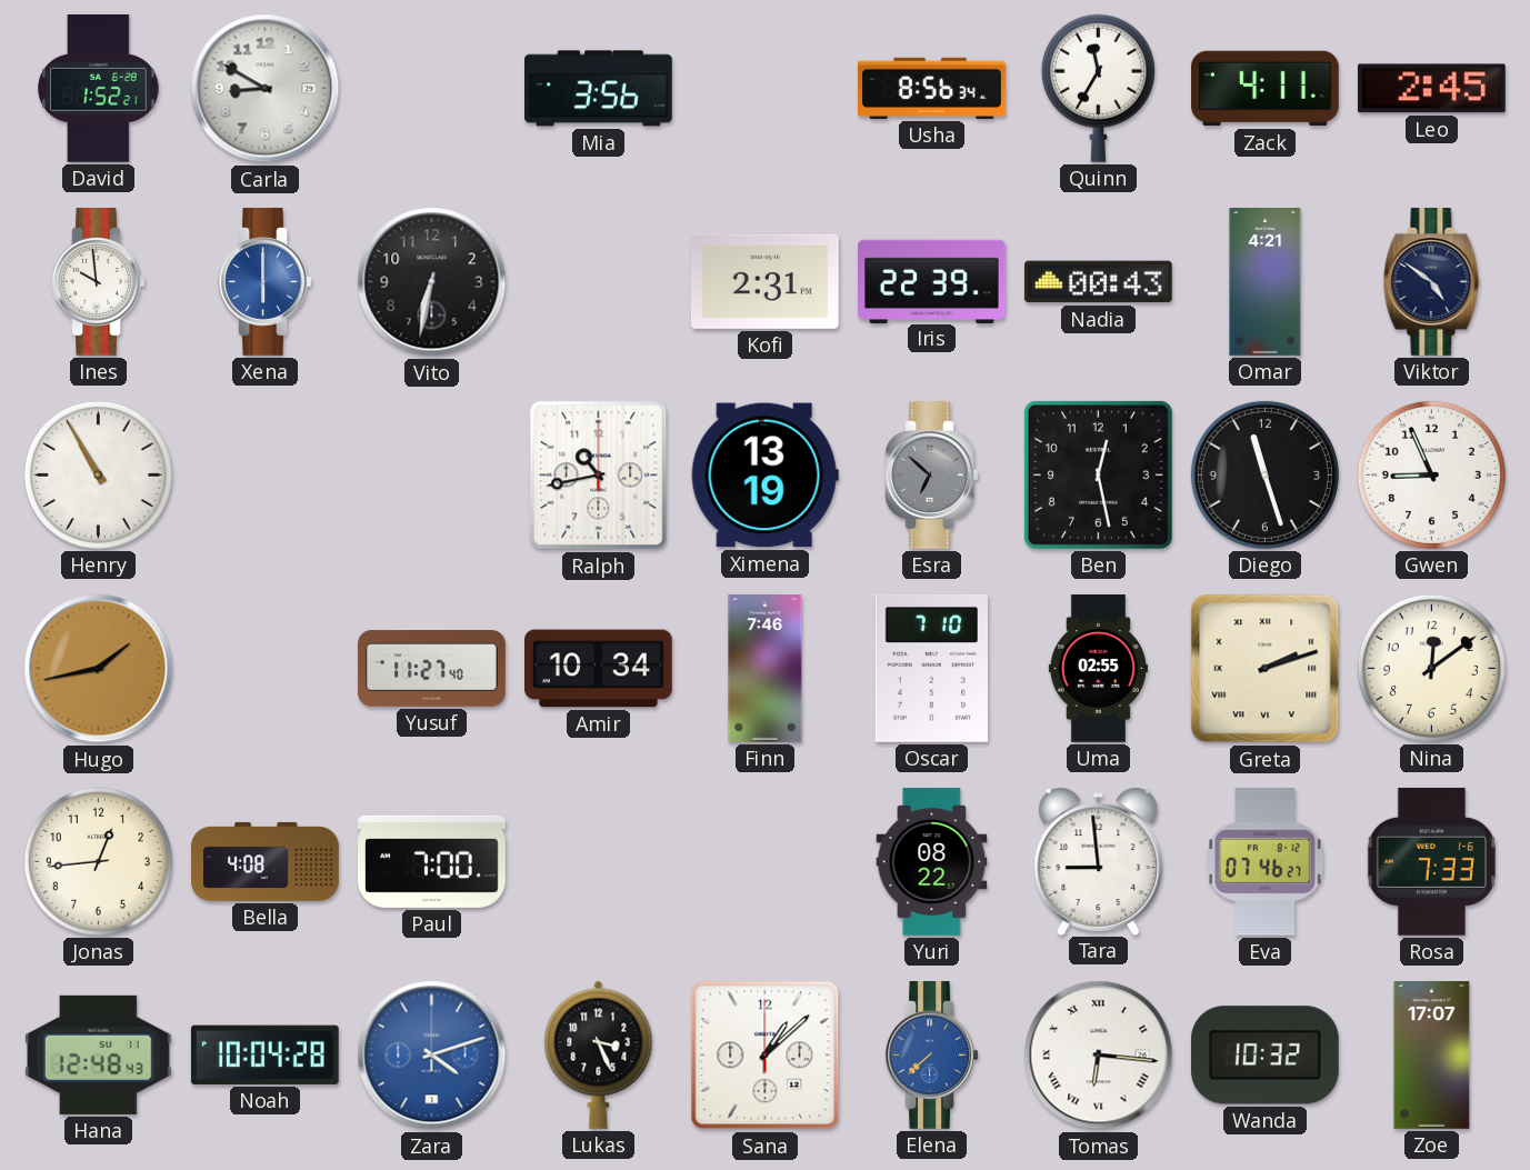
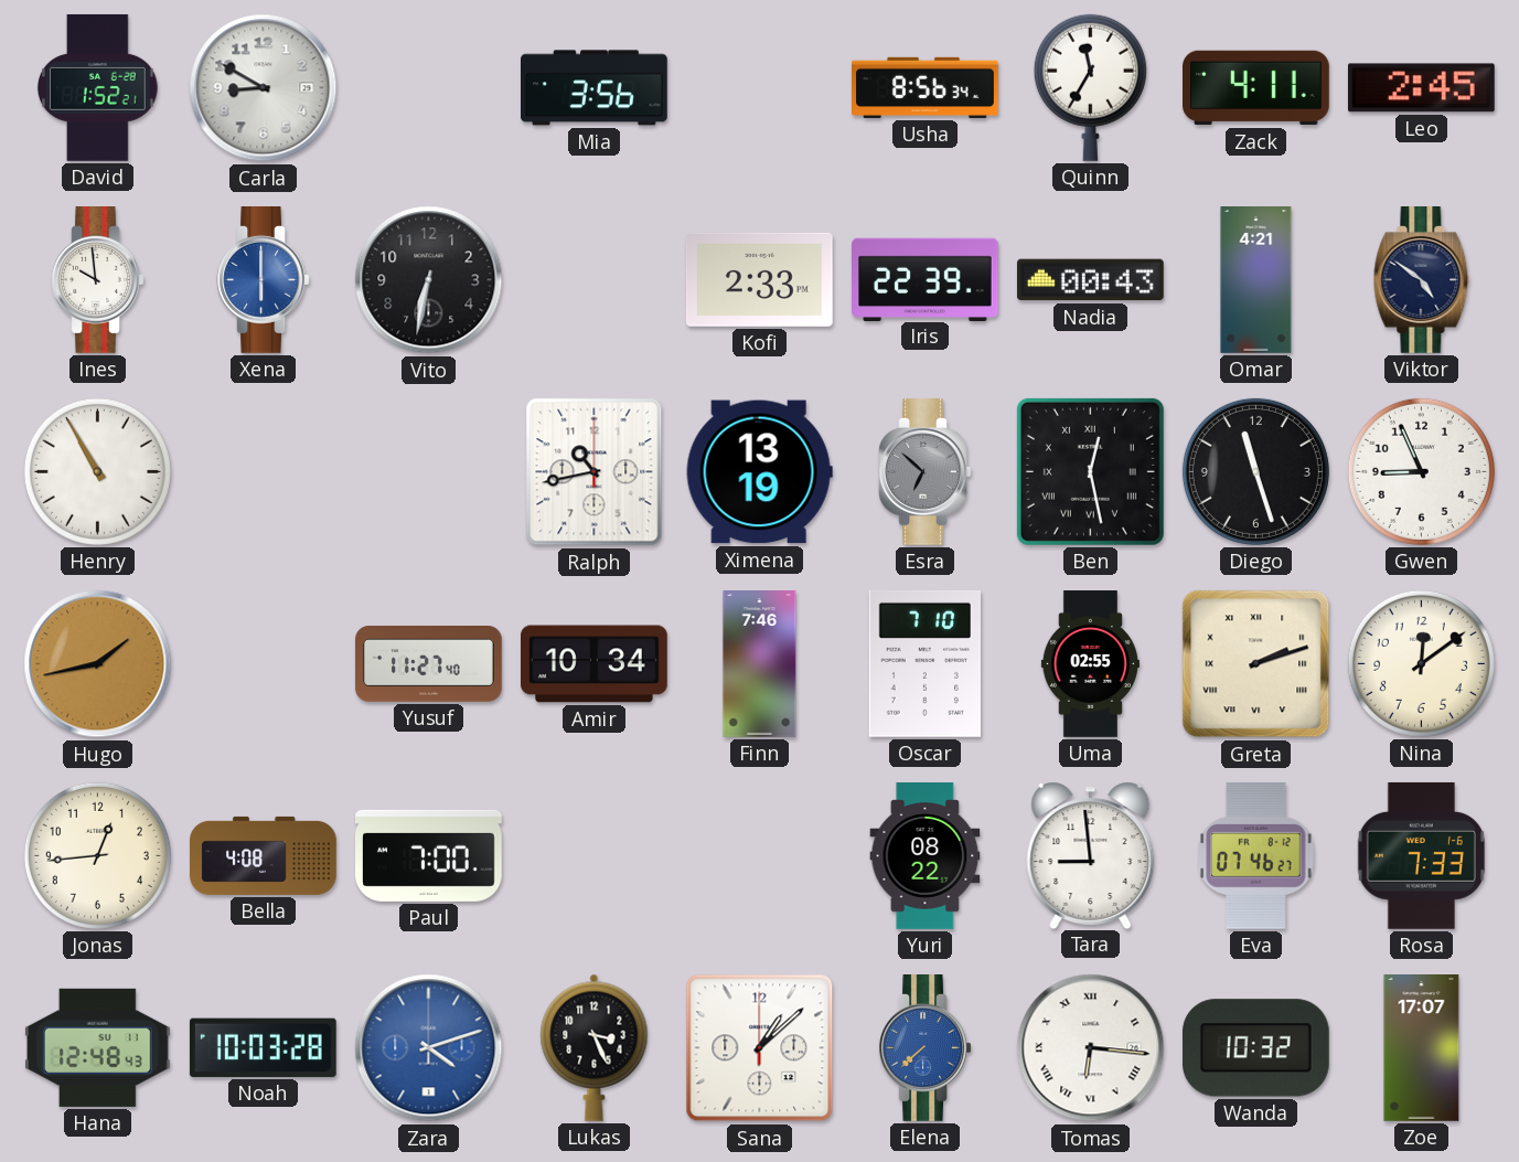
Kofi: 2:31 -> 2:33
Ben numerals: Arabic -> Roman
Noah: 10:04 -> 10:03
